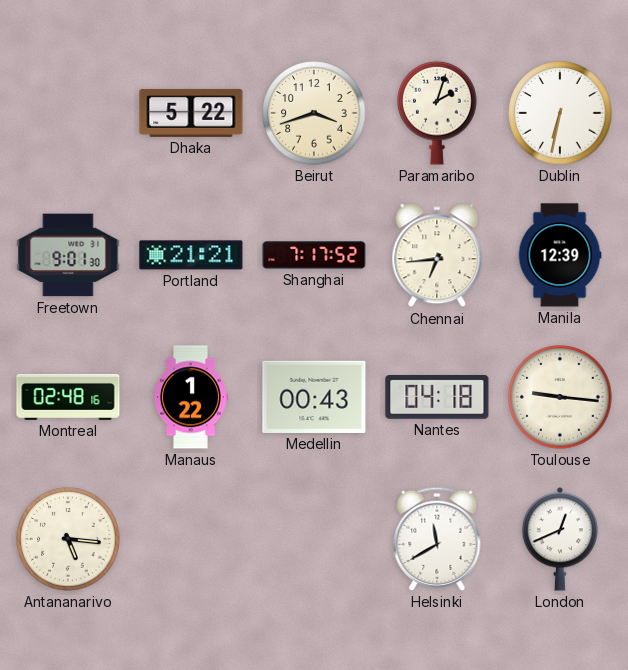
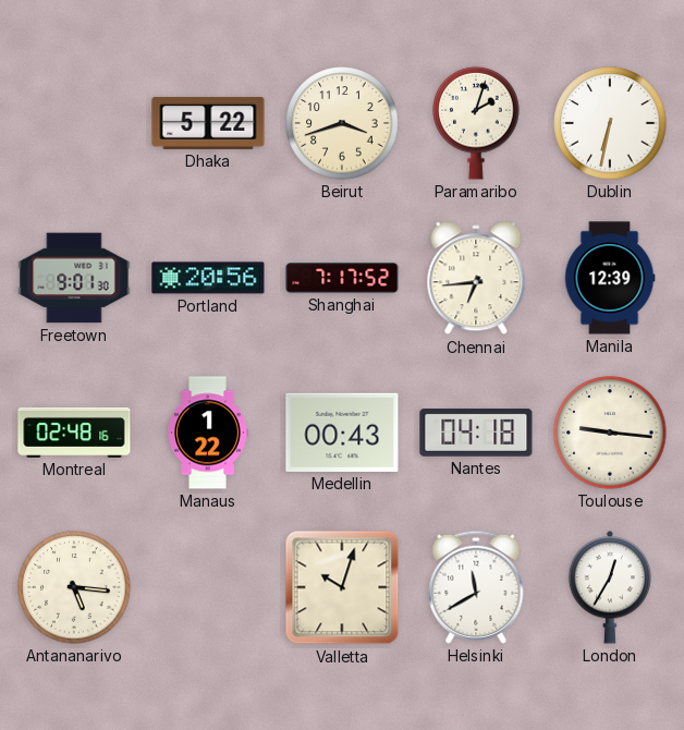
Portland: 21:21 -> 20:56
Valletta: none -> 10:03
London: 12:41 -> 12:35
